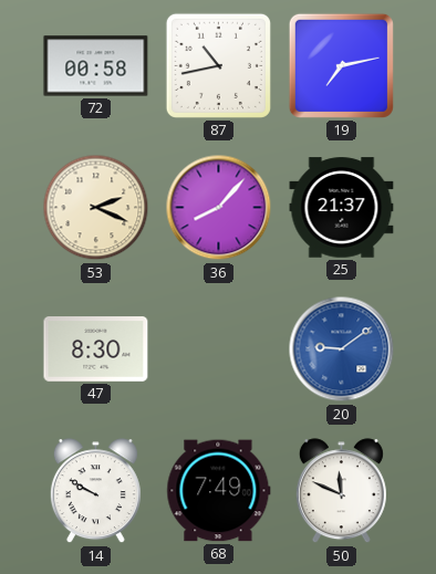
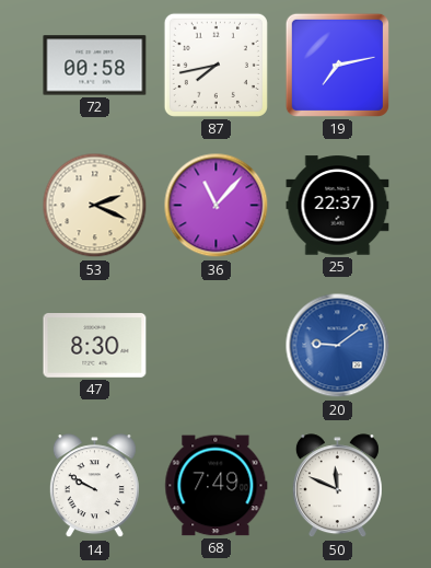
87: 10:43 -> 7:43
36: 8:07 -> 11:07
25: 21:37 -> 22:37
